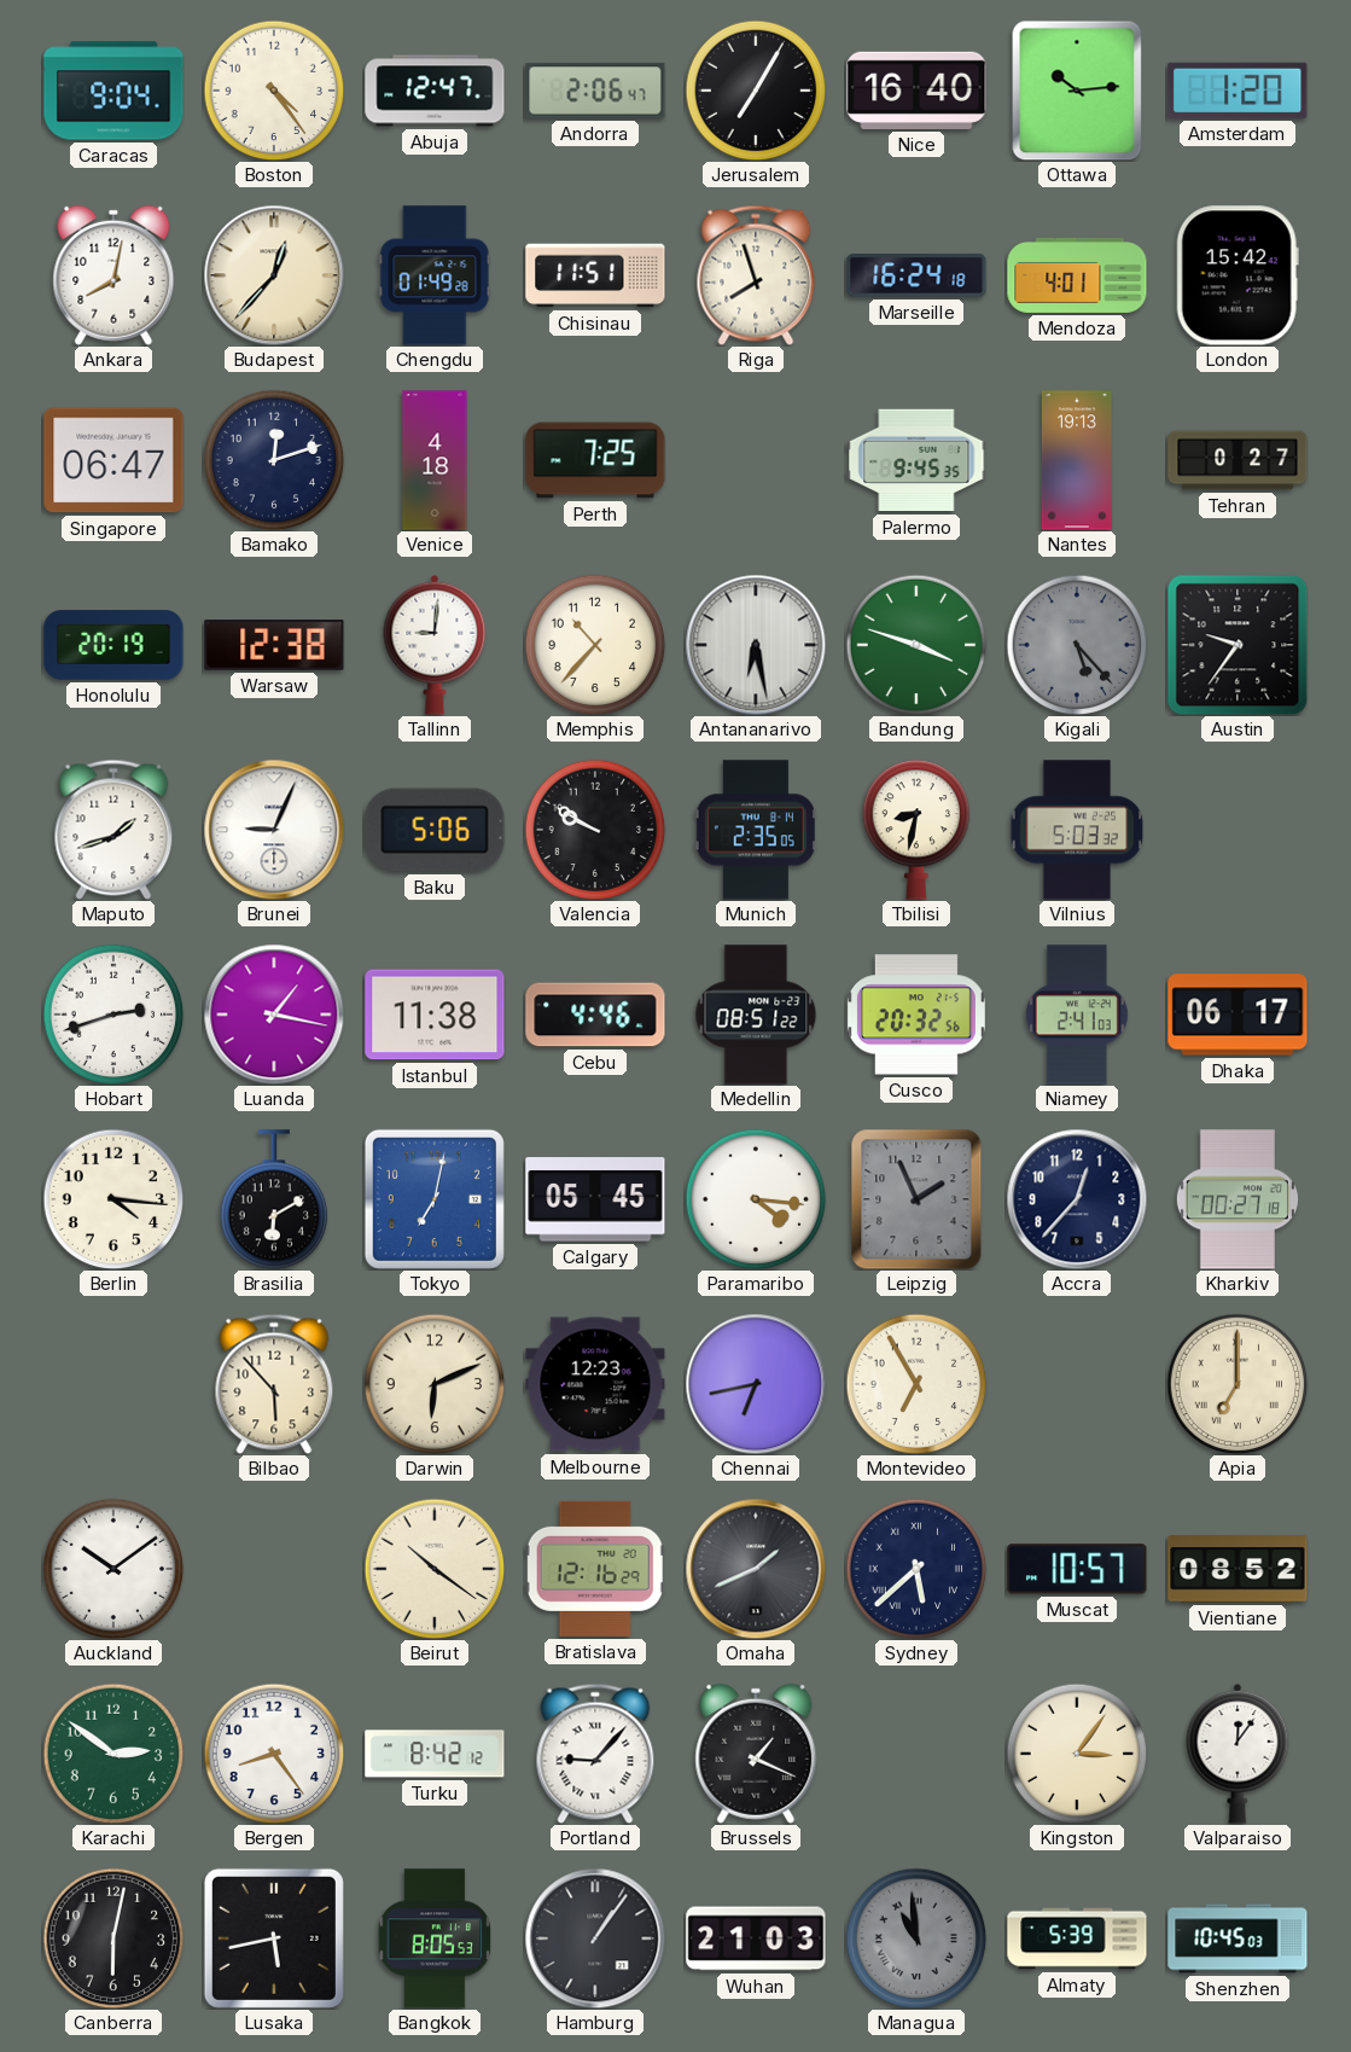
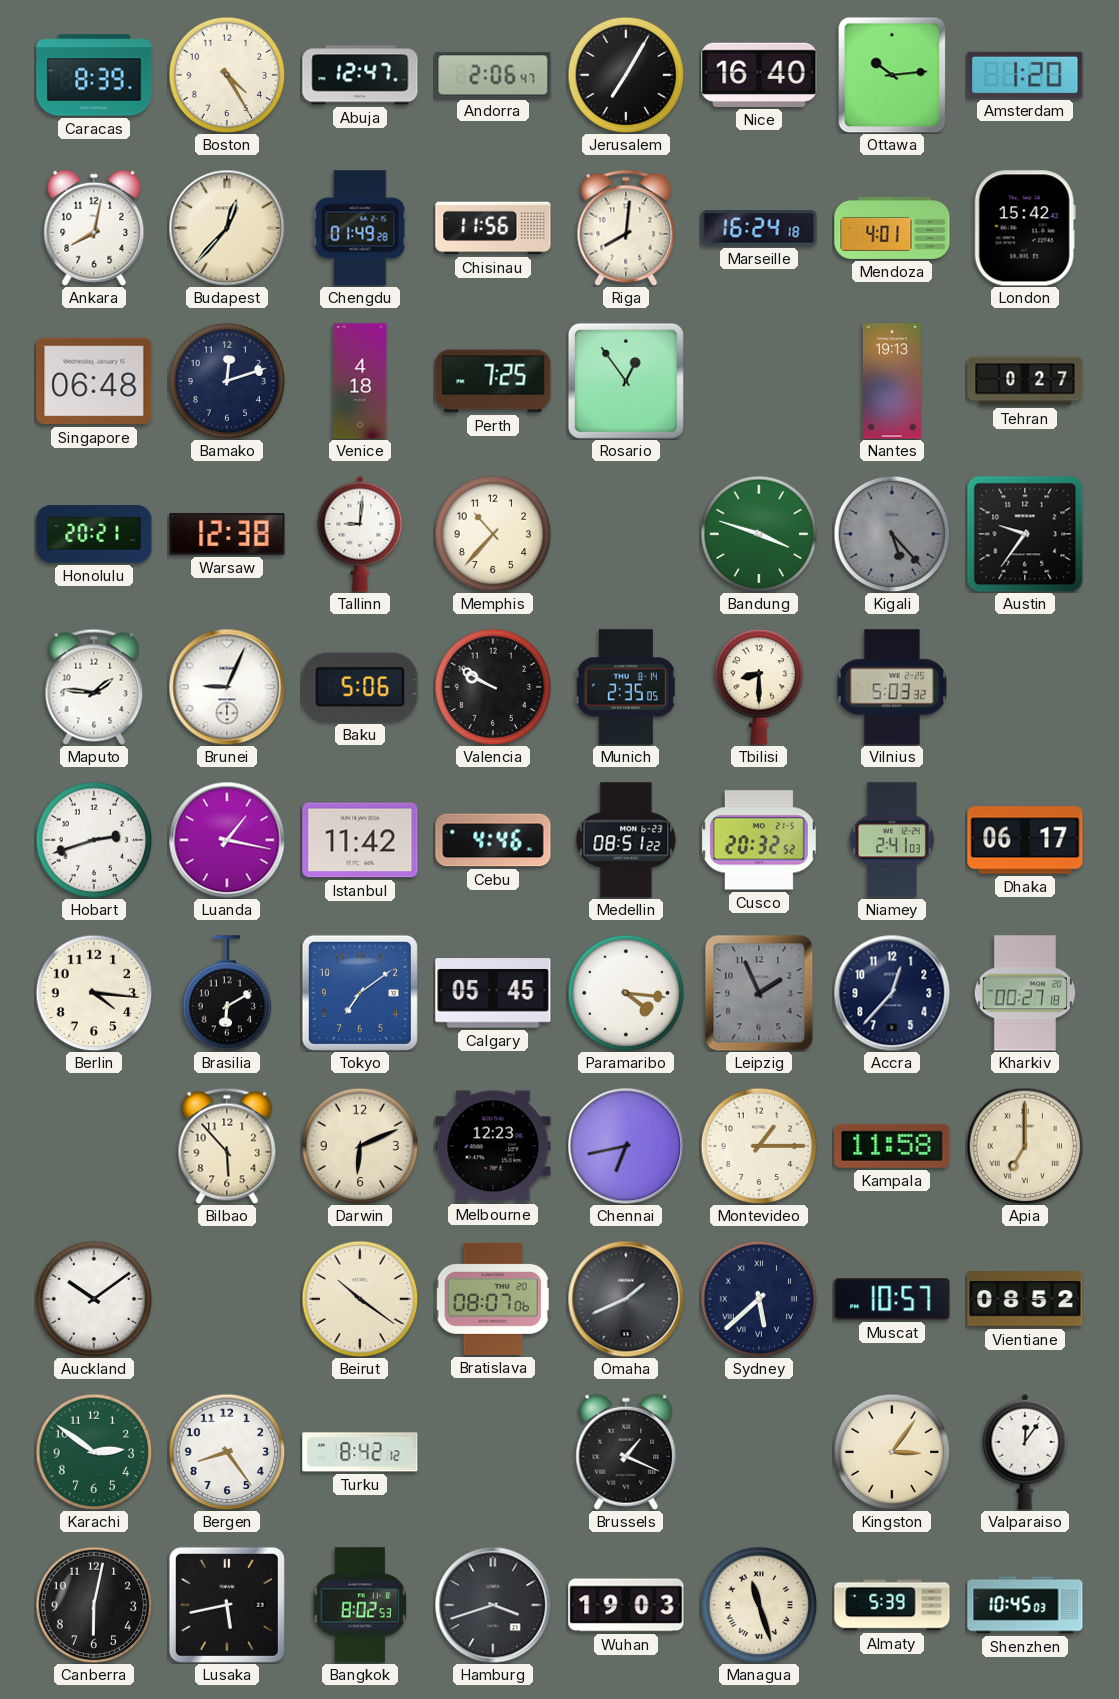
Caracas: 9:04 -> 8:39
Boston: 4:24 -> 4:25
Chisinau: 11:51 -> 11:56
Riga: 7:57 -> 8:01
Singapore: 06:47 -> 06:48
Rosario: none -> 12:54
Palermo: 9:45 -> none
Honolulu: 20:19 -> 20:21
Antananarivo: 6:28 -> none
Maputo: 1:42 -> 1:46
Tbilisi: 8:32 -> 8:30
Istanbul: 11:38 -> 11:42
Cusco: 20:32:56 -> 20:32:52
Tokyo: 7:02 -> 7:09
Montevideo: 6:55 -> 1:15
Kampala: none -> 11:58
Bratislava: 12:16 -> 08:07
Portland: 9:07 -> none
Bangkok: 8:05 -> 8:02
Hamburg: 1:06 -> 3:42
Wuhan: 21:03 -> 19:03
Managua: 10:59 -> 11:27
Managua dial: grey -> cream
